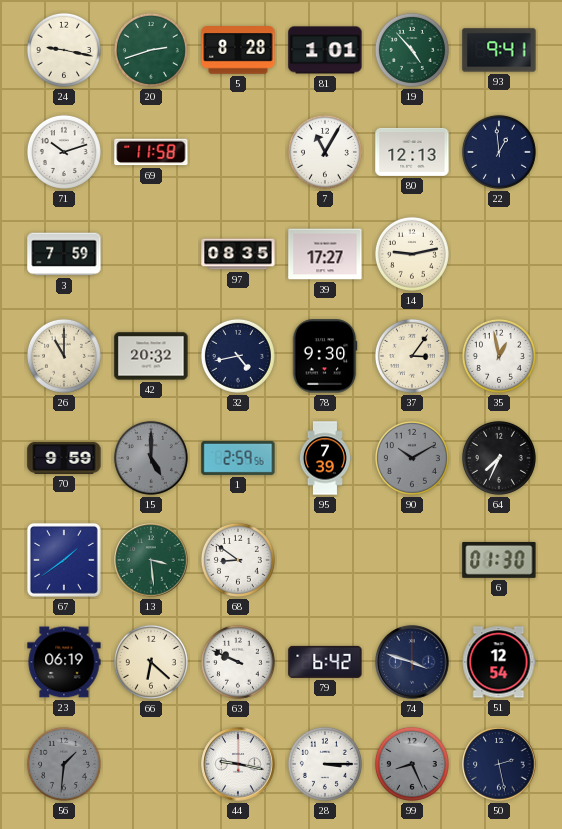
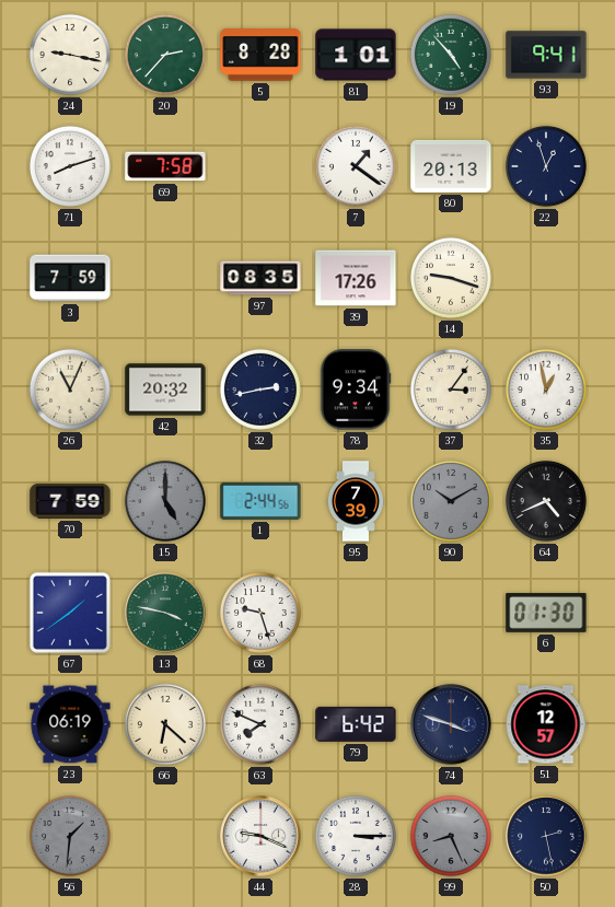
20: 2:42 -> 2:37
71: 10:12 -> 8:12
69: 11:58 -> 7:58
7: 11:05 -> 1:21
80: 12:13 -> 20:13
22: 12:59 -> 12:57
39: 17:27 -> 17:26
14: 9:13 -> 9:18
26: 11:00 -> 11:04
32: 4:43 -> 2:43
78: 9:30 -> 9:34
70: 9:59 -> 7:59
1: 2:59 -> 2:44
64: 7:34 -> 4:41
13: 3:29 -> 3:47
68: 8:51 -> 9:27
63: 9:49 -> 7:49
51: 12:54 -> 12:57
44: 9:17 -> 9:19
